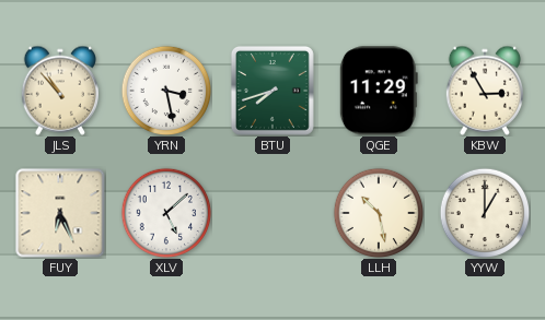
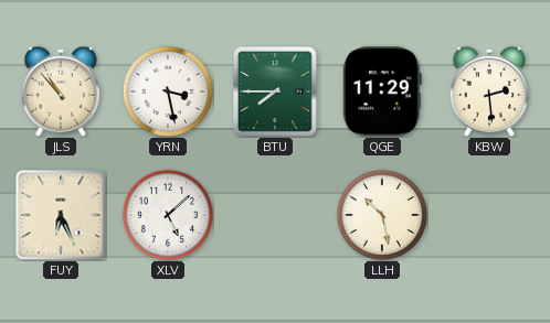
BTU: 7:42 -> 7:45
KBW: 2:55 -> 2:29
YYW: 1:00 -> none
